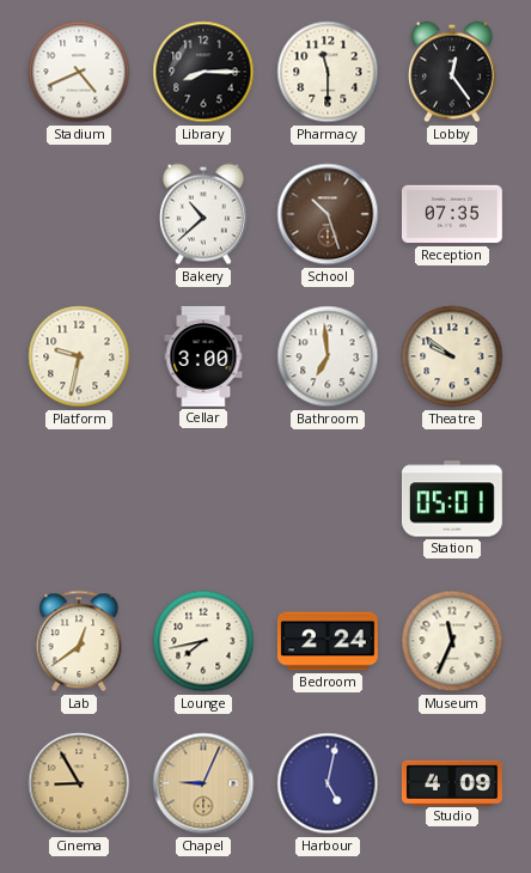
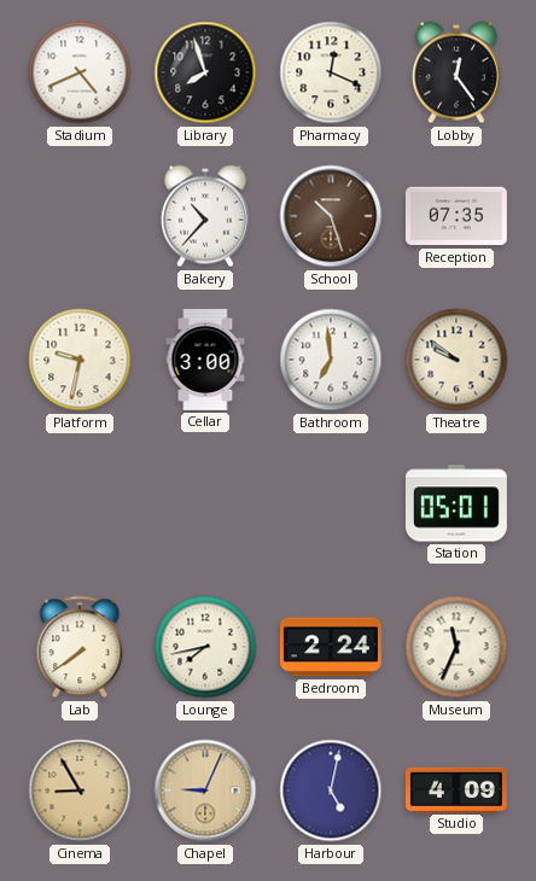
Library: 8:15 -> 7:57
Pharmacy: 11:30 -> 12:19
Bakery: 10:38 -> 10:37
Lab: 12:39 -> 7:39
